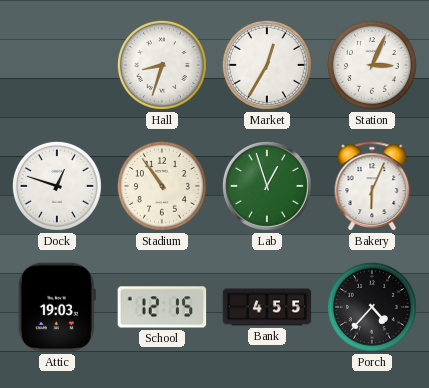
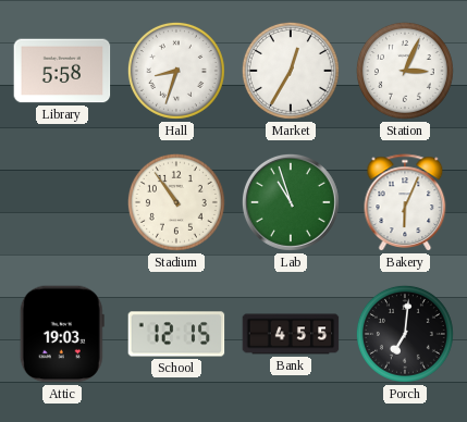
Library: none -> 5:58
Dock: 12:48 -> none
Lab: 12:57 -> 10:57
Porch: 4:37 -> 7:01
